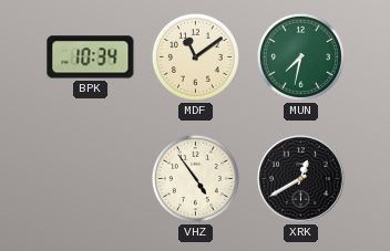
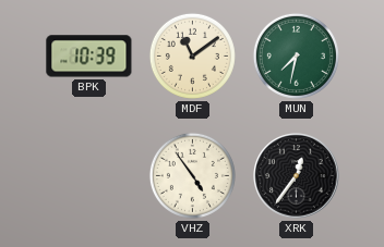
BPK: 10:34 -> 10:39
XRK: 12:40 -> 12:36
